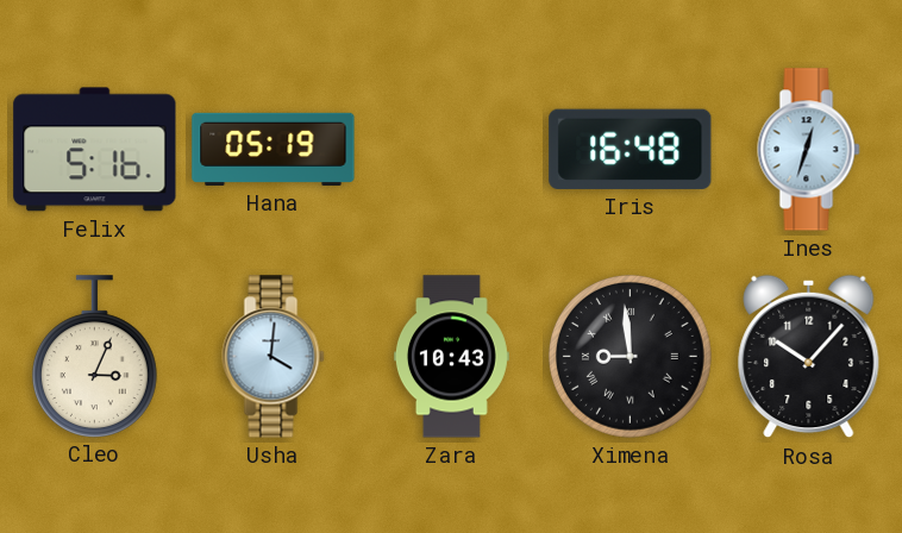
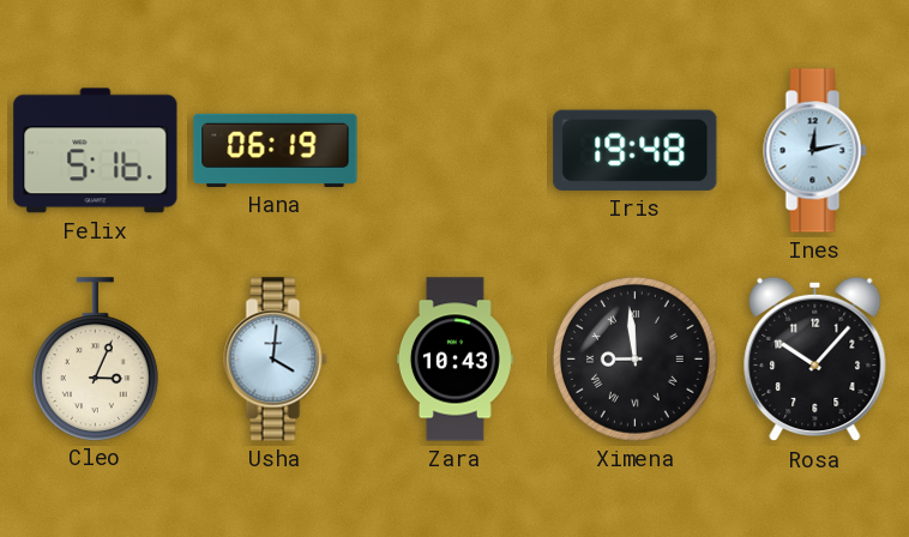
Hana: 05:19 -> 06:19
Iris: 16:48 -> 19:48
Ines: 12:33 -> 12:13
